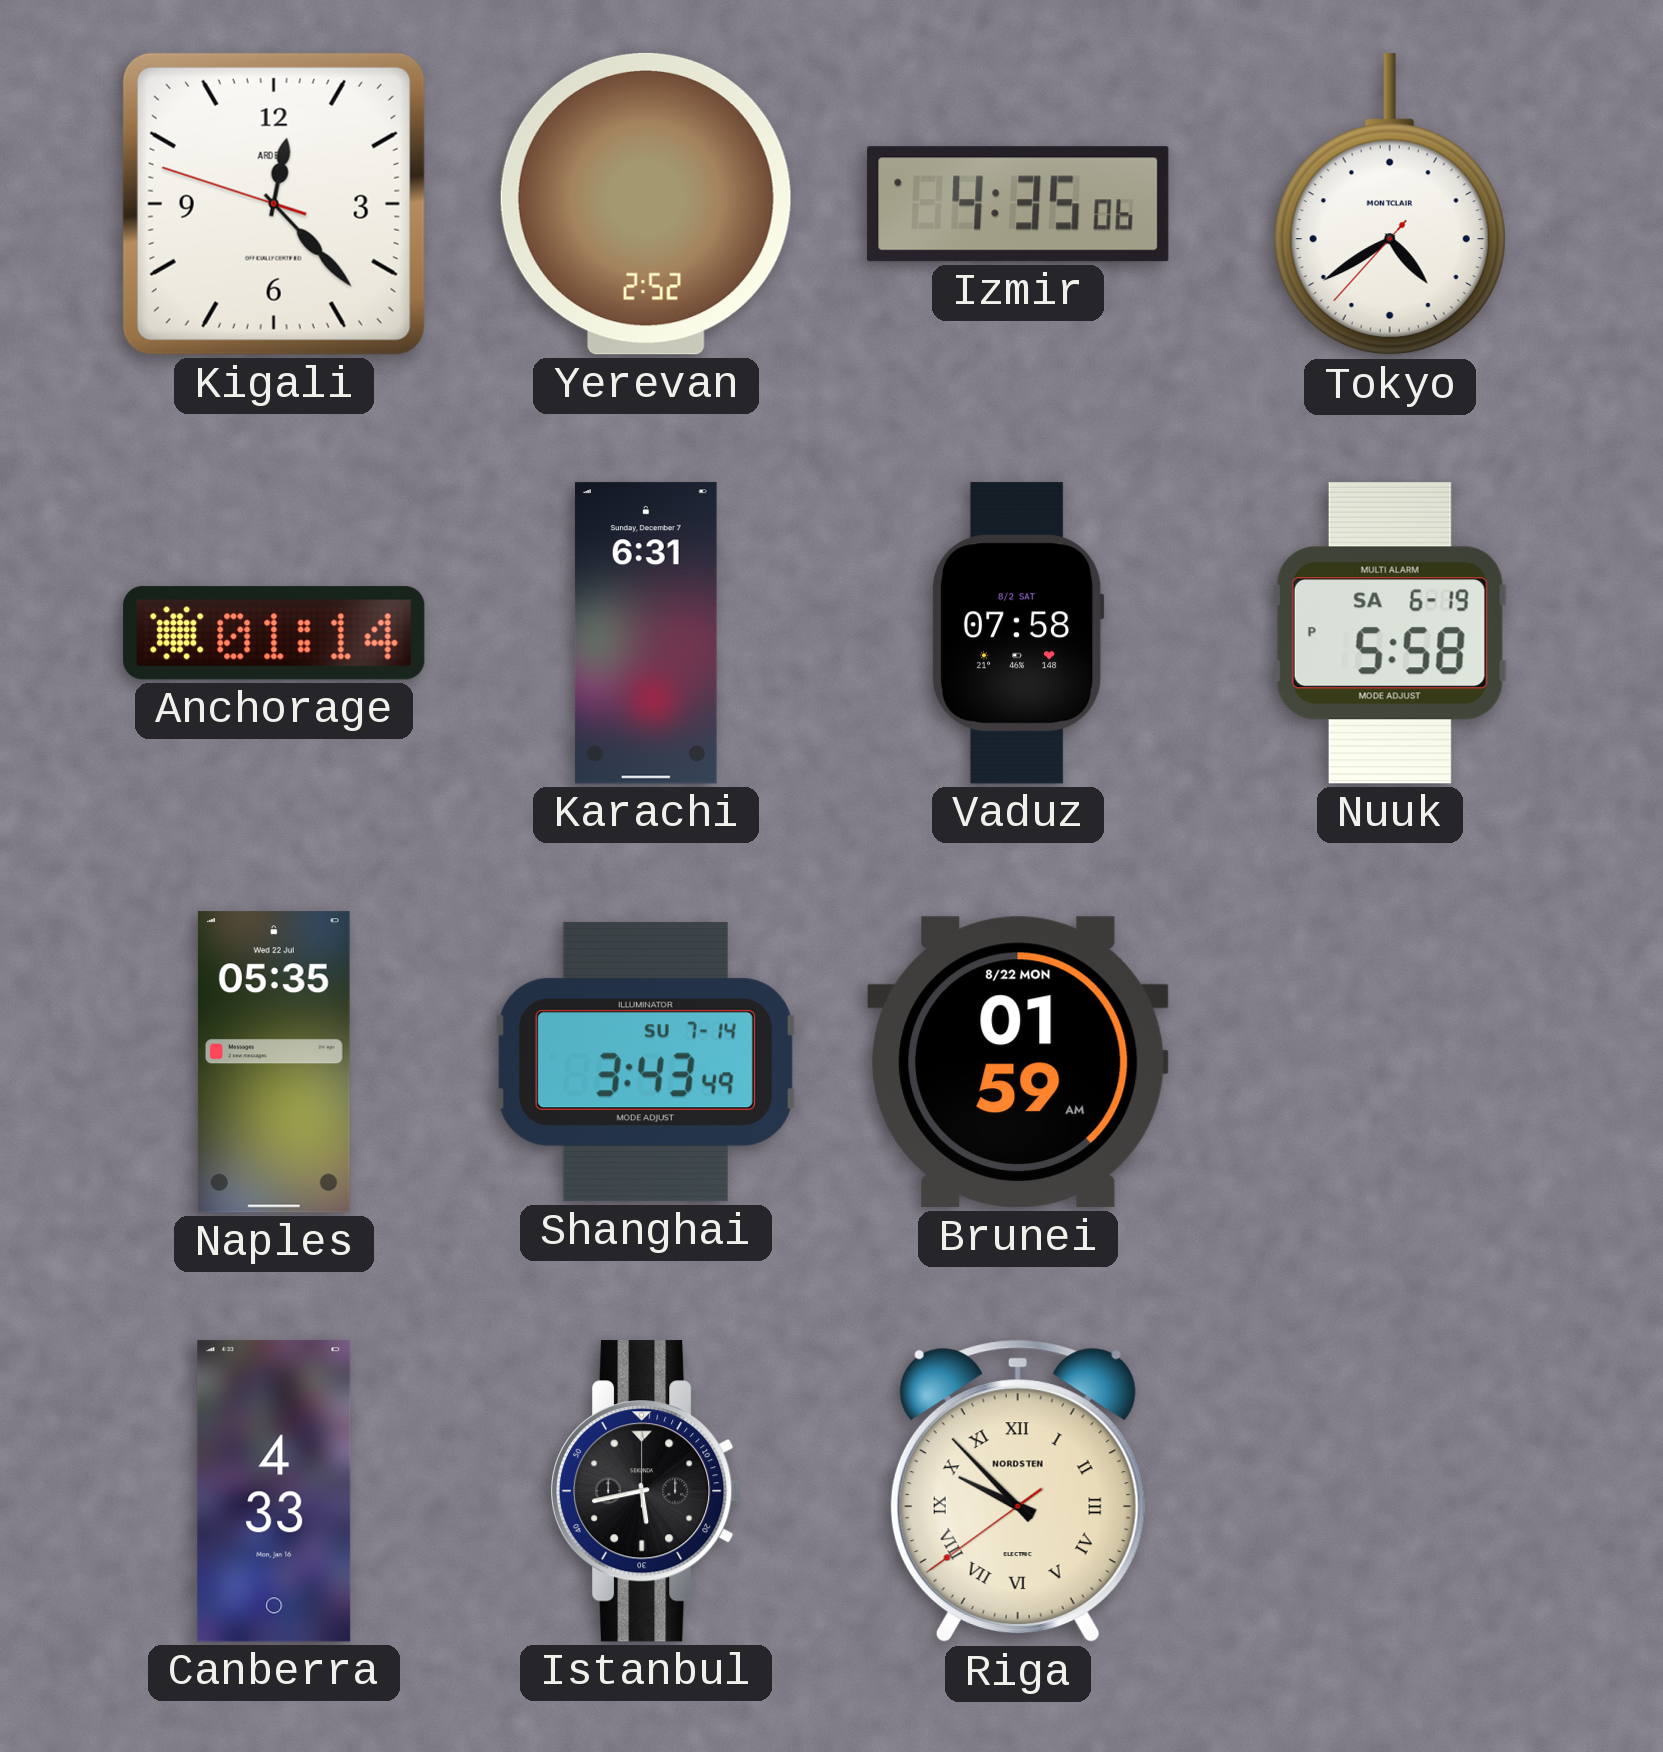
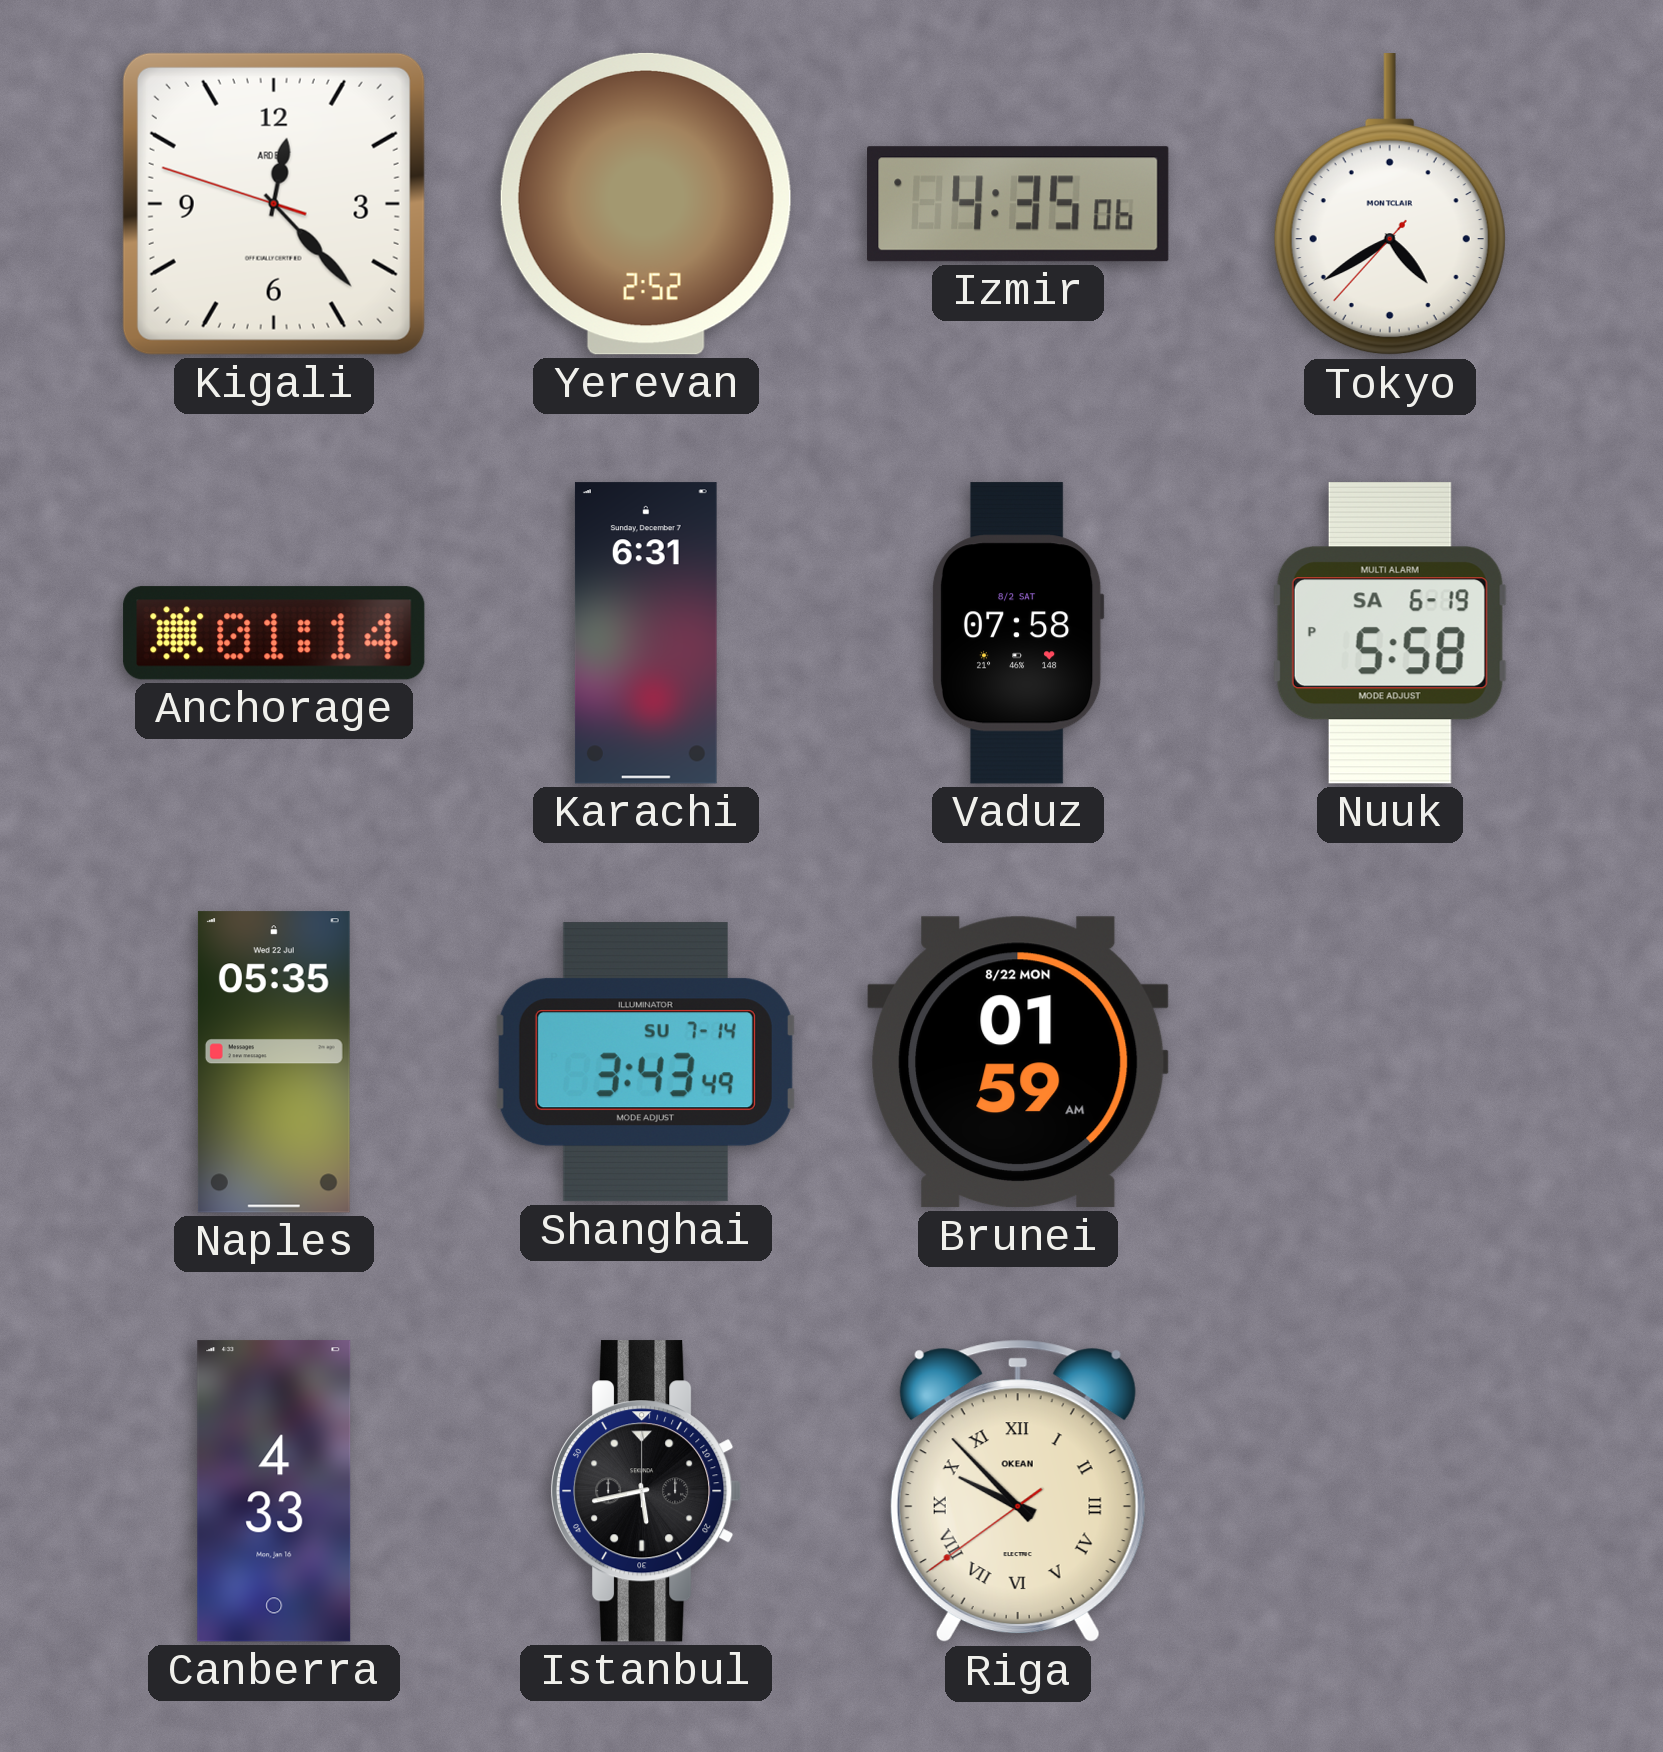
Riga brand: NORDSTEN -> OKEAN
